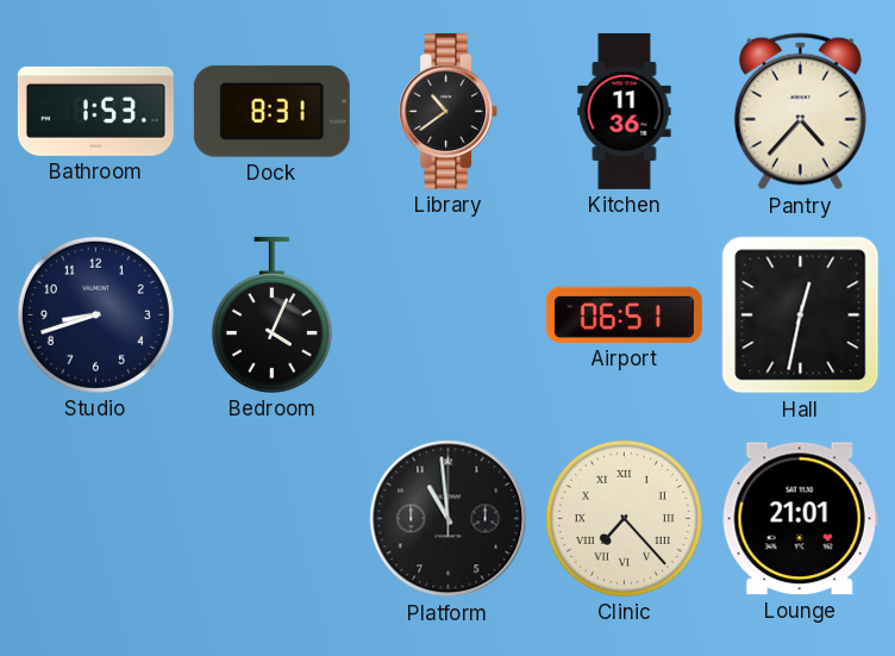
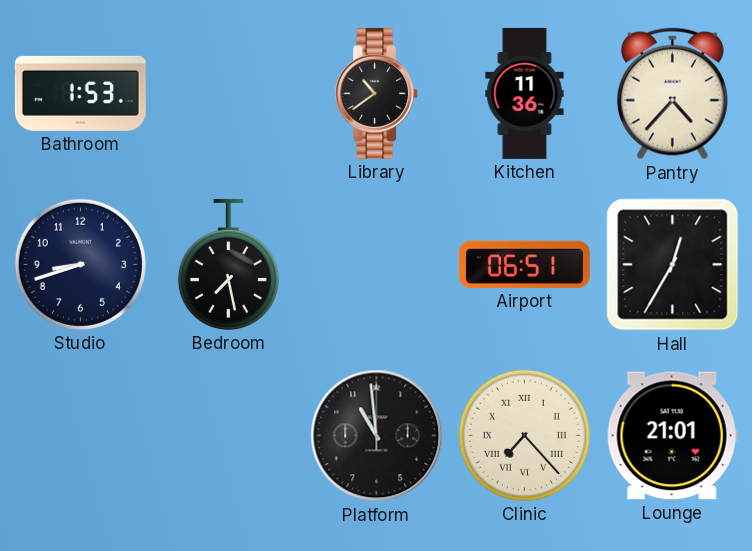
Dock: 8:31 -> none
Bedroom: 4:04 -> 7:28
Hall: 12:32 -> 12:35
